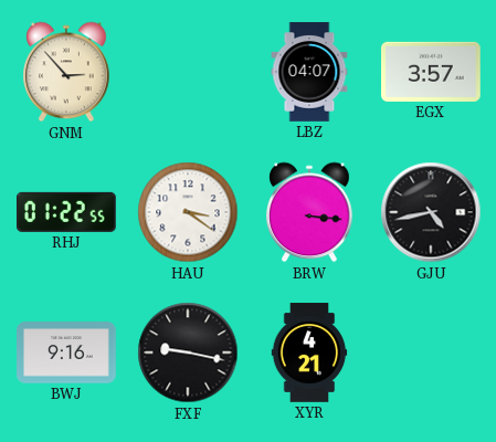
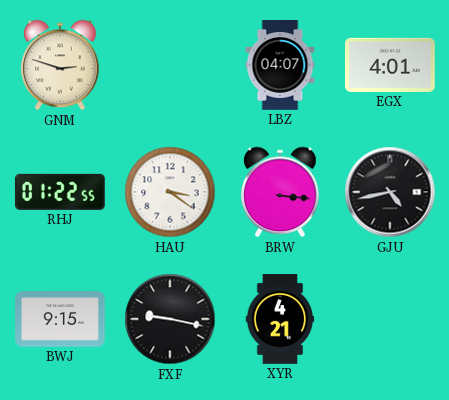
GNM: 2:53 -> 2:48
EGX: 3:57 -> 4:01
BWJ: 9:16 -> 9:15
